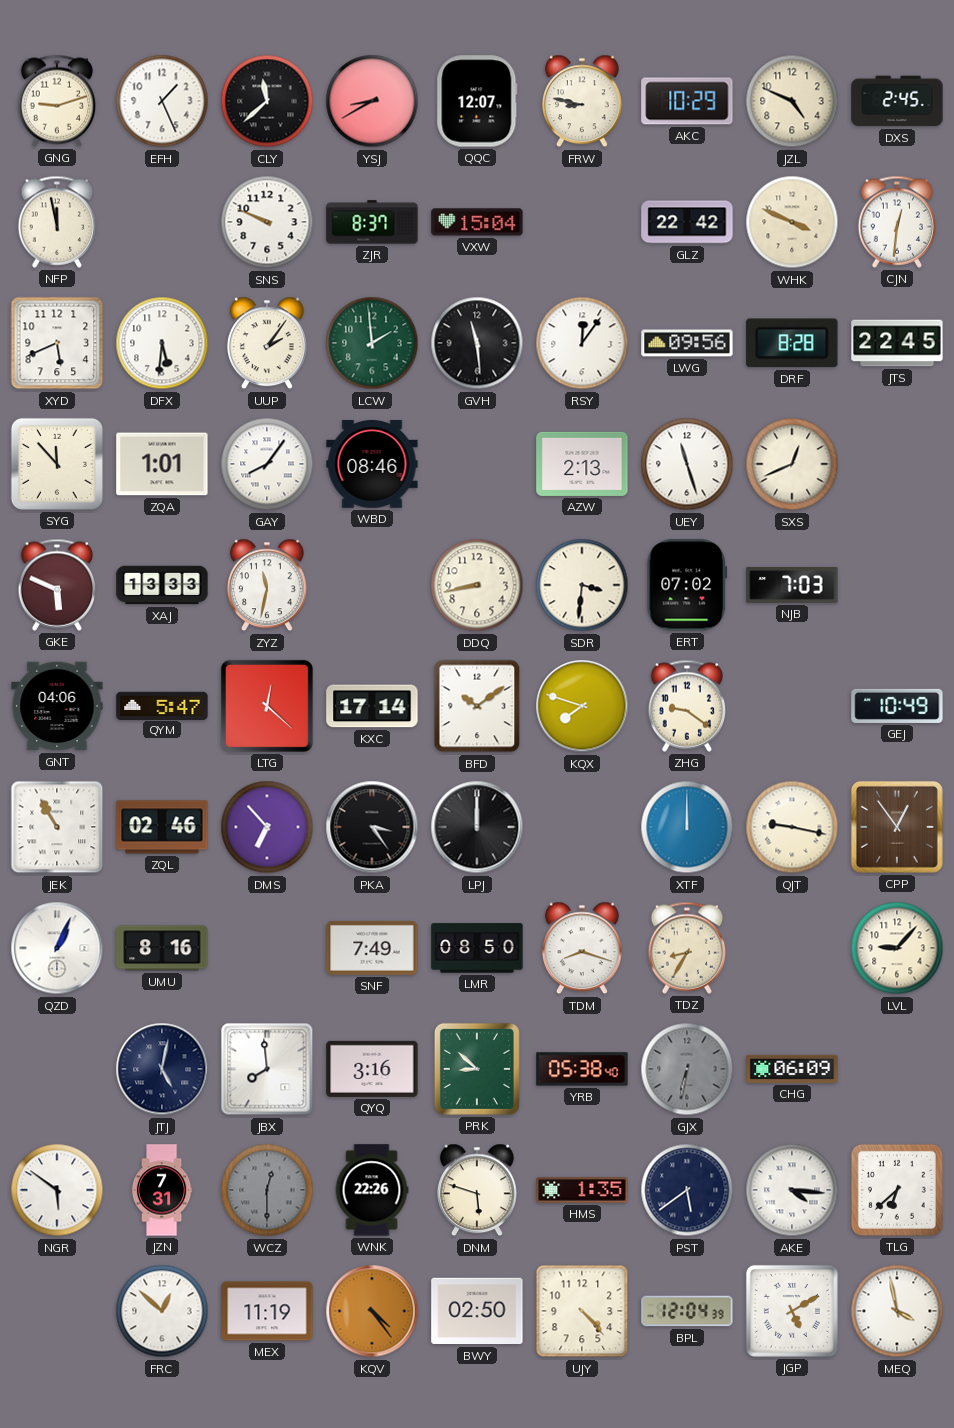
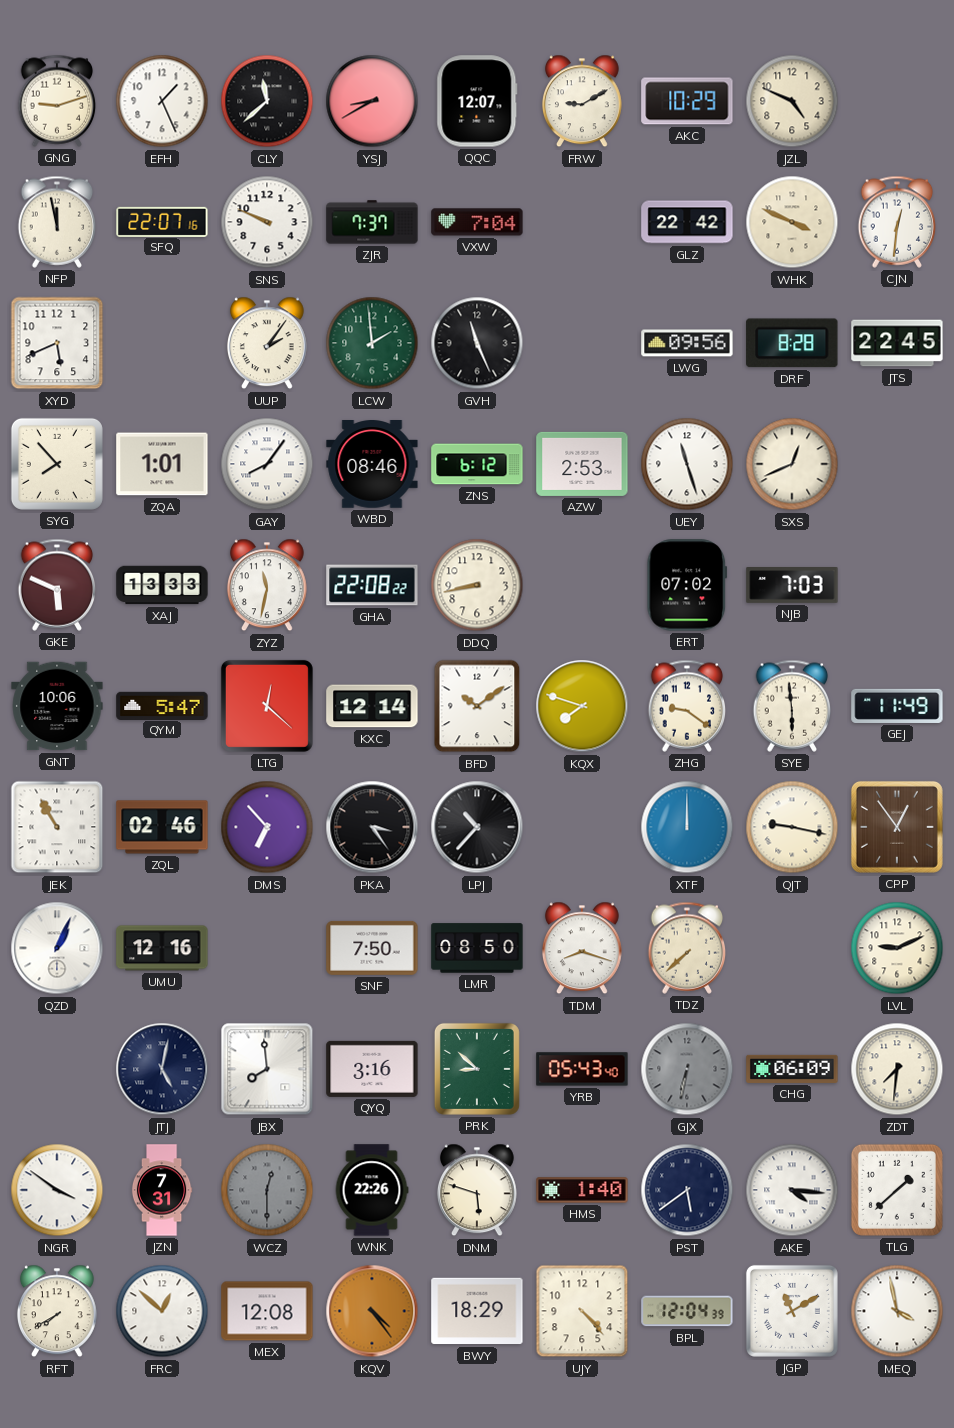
FRW: 8:47 -> 9:10
DXS: 2:45 -> none
SFQ: none -> 22:07
ZJR: 8:37 -> 7:37
VXW: 15:04 -> 7:04
DFX: 5:31 -> none
GVH: 11:29 -> 11:26
RSY: 12:06 -> none
SYG: 11:53 -> 7:53
ZNS: none -> 6:12
AZW: 2:13 -> 2:53
GHA: none -> 22:08
SDR: 3:31 -> none
GNT: 04:06 -> 10:06
KXC: 17:14 -> 12:14
SYE: none -> 5:59
GEJ: 10:49 -> 11:49
LPJ: 12:00 -> 10:37
UMU: 8:16 -> 12:16
SNF: 7:49 -> 7:50
TDZ: 8:35 -> 7:38
LVL: 9:07 -> 9:11
YRB: 05:38 -> 05:43
ZDT: none -> 7:31
NGR: 5:51 -> 3:51
HMS: 1:35 -> 1:40
TLG: 6:38 -> 1:38
RFT: none -> 7:40
MEX: 11:19 -> 12:08
BWY: 02:50 -> 18:29
JGP: 5:10 -> 11:10
